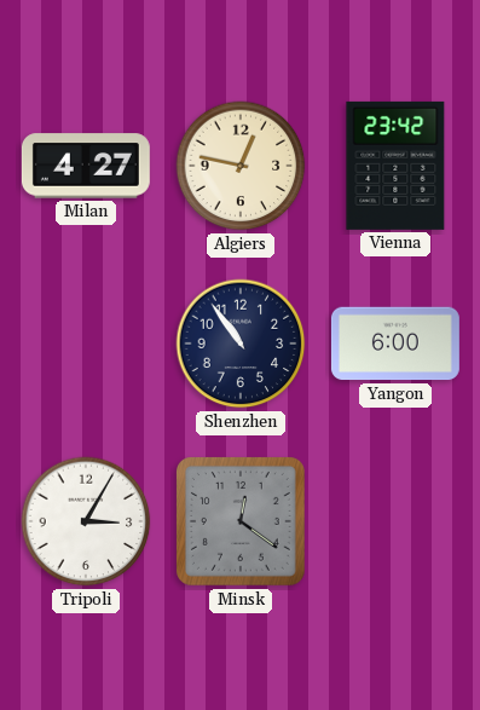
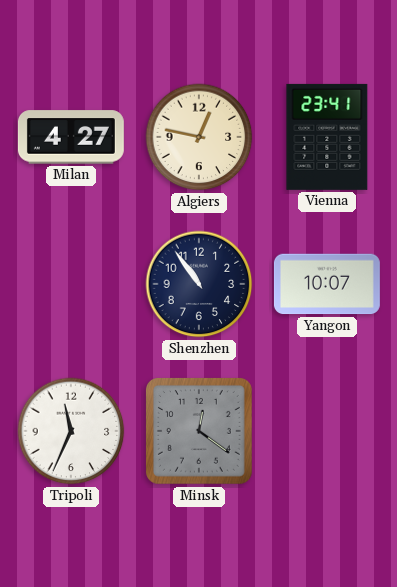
Vienna: 23:42 -> 23:41
Yangon: 6:00 -> 10:07
Tripoli: 3:05 -> 11:34
